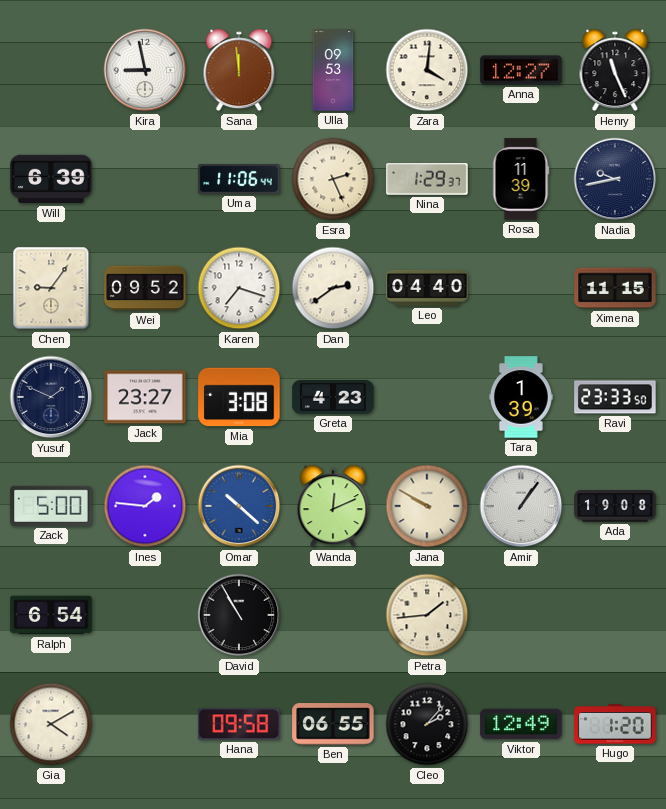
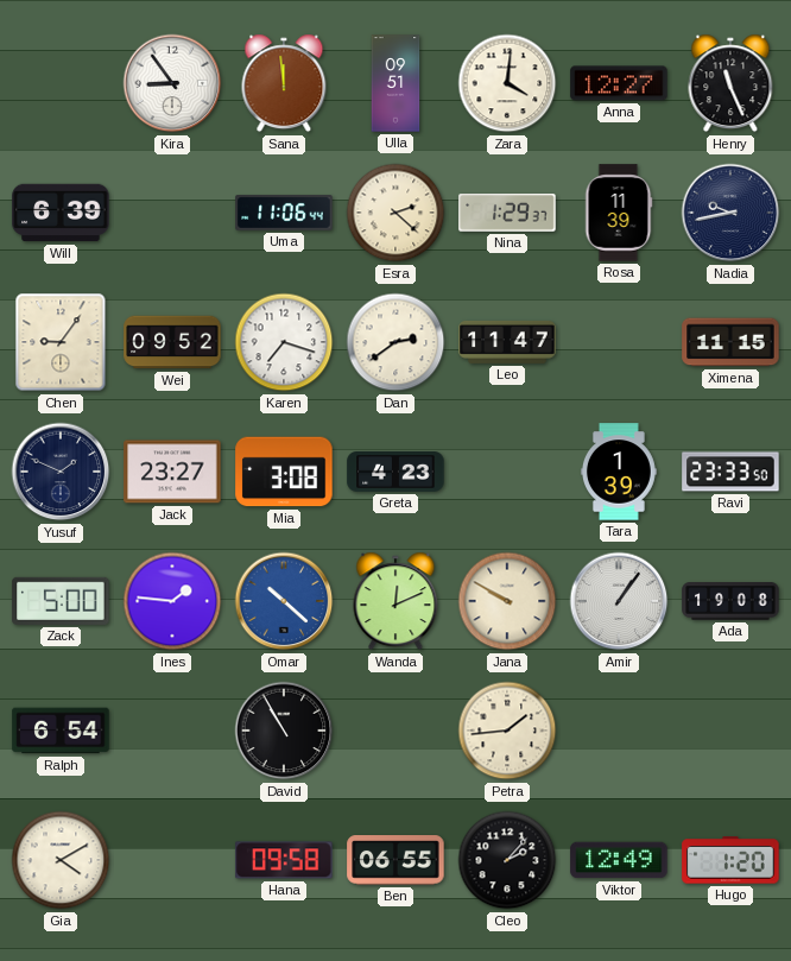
Kira: 8:58 -> 8:54
Ulla: 09:53 -> 09:51
Esra: 2:26 -> 2:22
Leo: 04:40 -> 11:47
